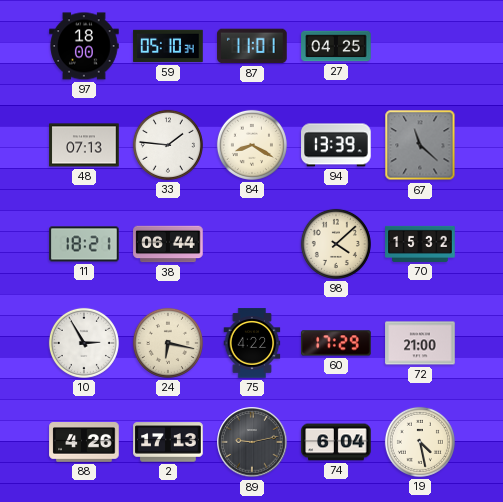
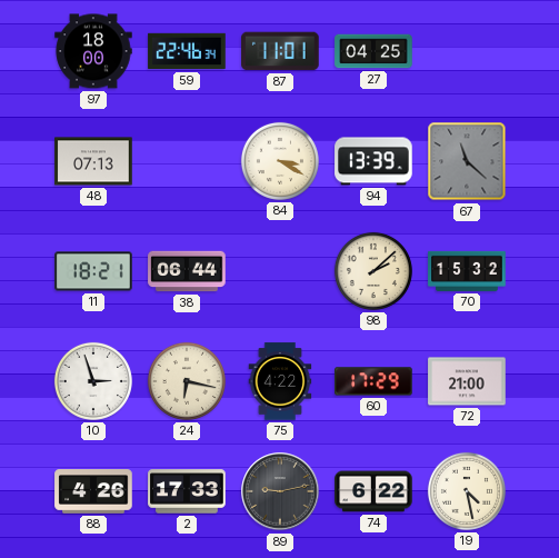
59: 05:10 -> 22:46
33: 1:46 -> none
84: 8:20 -> 3:20
98: 4:08 -> 2:08
10: 2:55 -> 2:57
2: 17:13 -> 17:33
74: 6:04 -> 6:22
